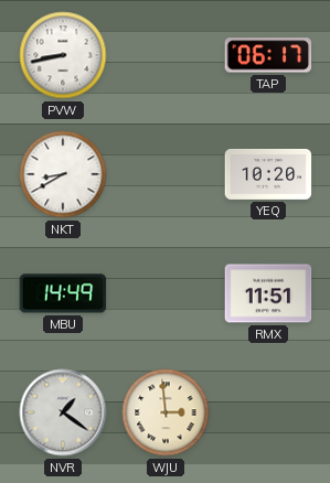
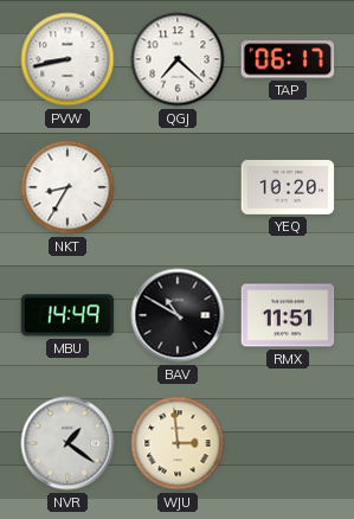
QGJ: none -> 7:22
NKT: 8:40 -> 8:35
BAV: none -> 10:50
